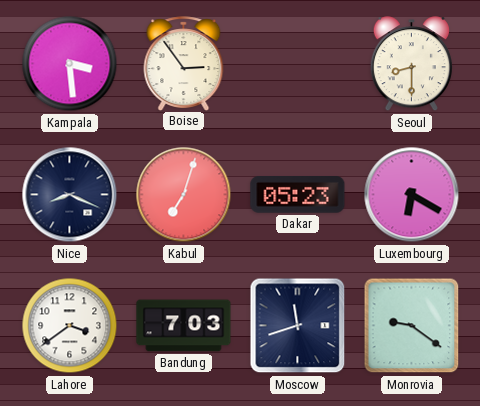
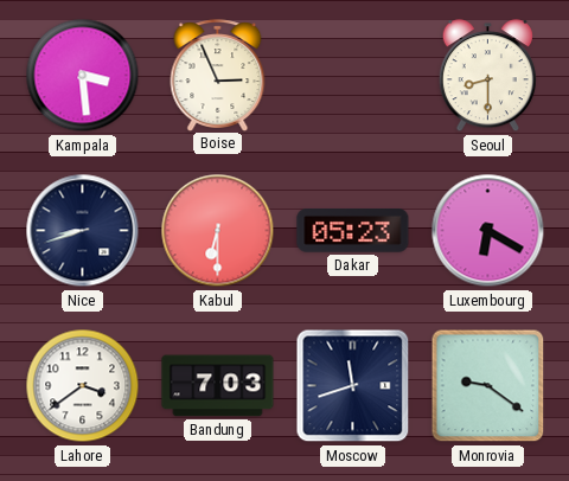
Boise: 2:54 -> 2:56
Nice: 8:19 -> 8:42
Kabul: 7:03 -> 6:30
